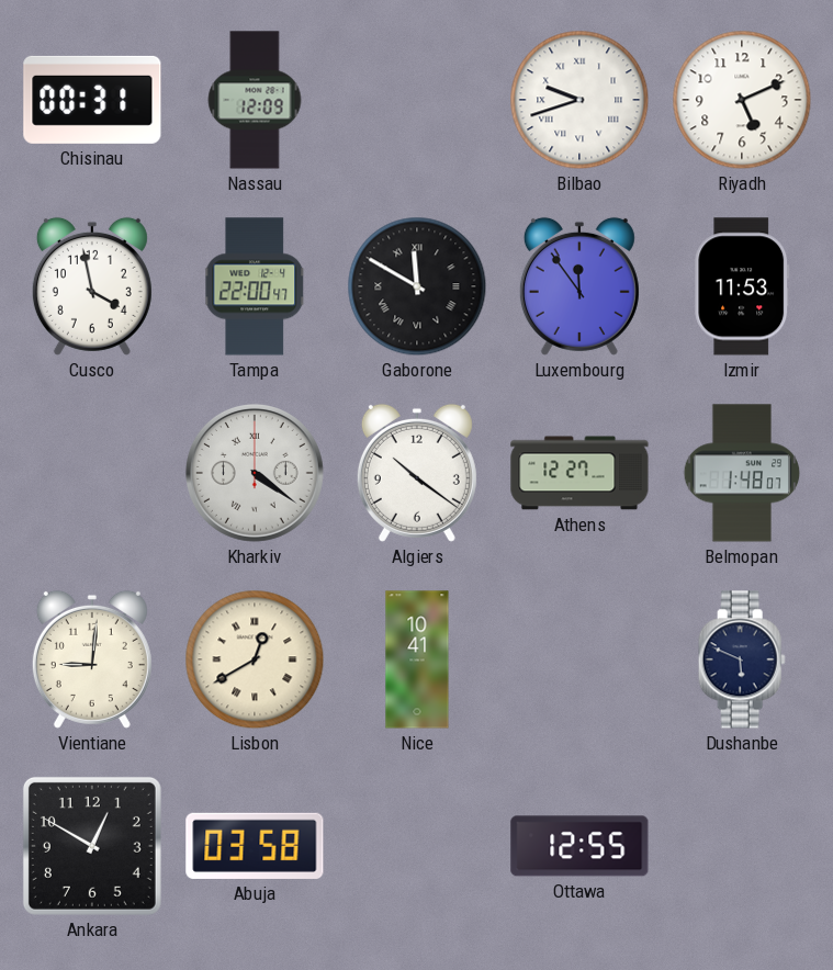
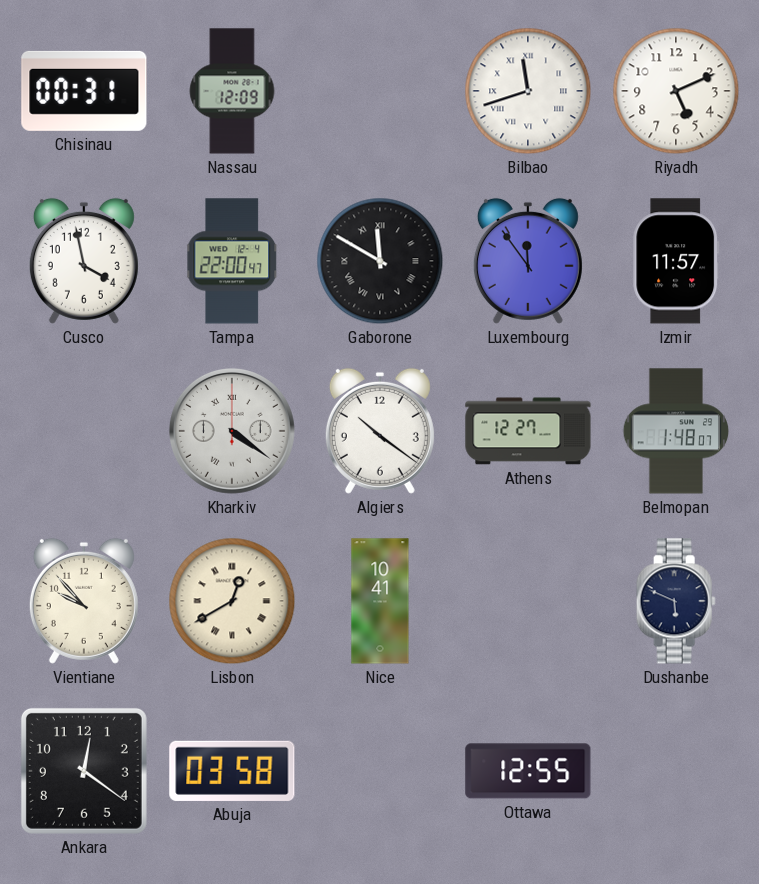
Bilbao: 9:42 -> 11:42
Izmir: 11:53 -> 11:57
Vientiane: 9:01 -> 9:53
Ankara: 12:50 -> 12:21
